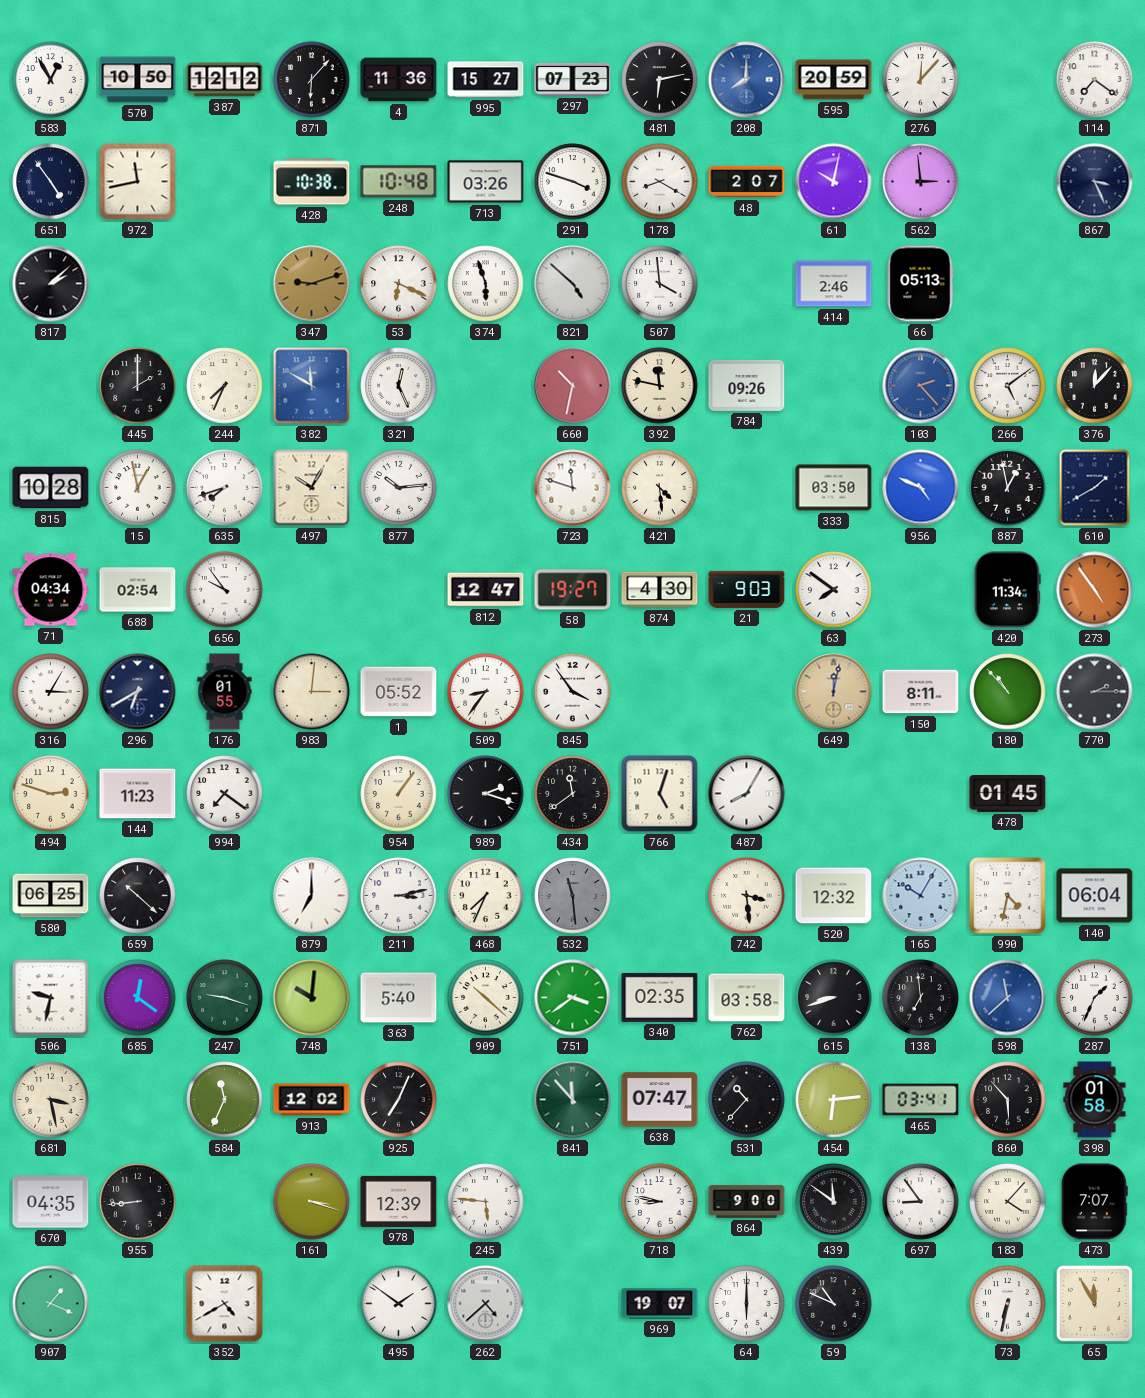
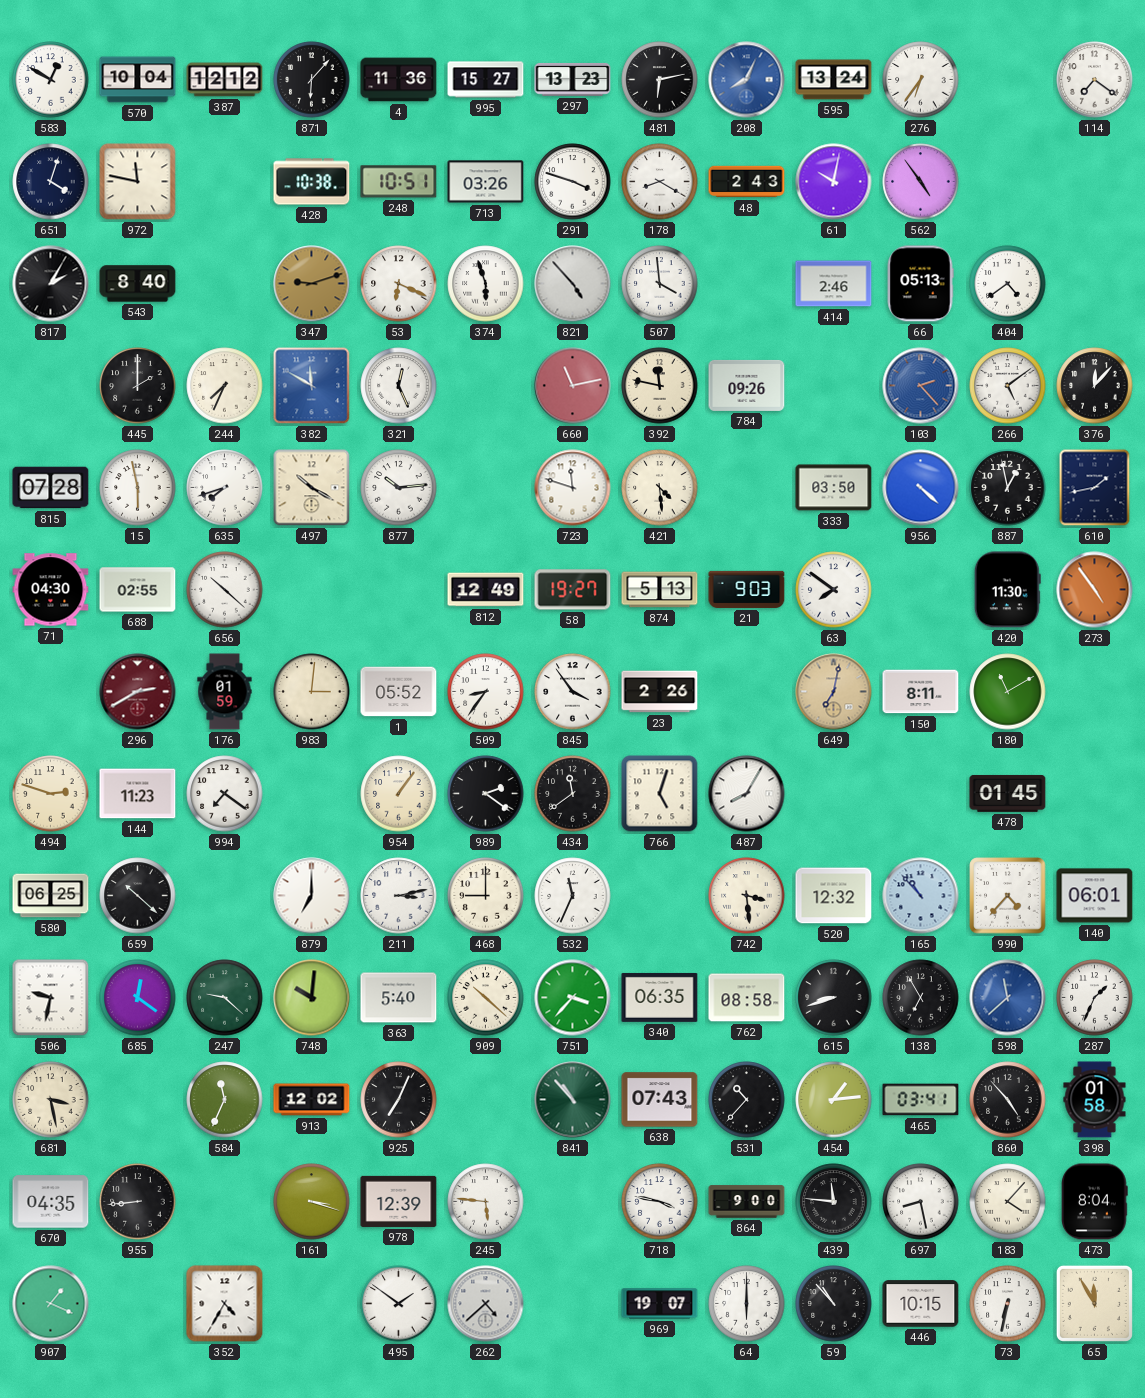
583: 12:55 -> 12:50
570: 10:50 -> 10:04
297: 07:23 -> 13:23
208: 8:00 -> 8:04
595: 20:59 -> 13:24
276: 12:07 -> 6:36
651: 4:54 -> 4:03
972: 11:43 -> 11:47
248: 10:48 -> 10:51
48: 2:07 -> 2:43
562: 2:59 -> 4:54
867: 3:26 -> none
817: 2:08 -> 2:05
543: none -> 8:40
821: 4:52 -> 4:53
404: none -> 4:39
660: 10:32 -> 11:13
815: 10:28 -> 07:28
15: 12:58 -> 5:58
497: 10:05 -> 10:20
956: 4:49 -> 4:22
610: 1:40 -> 1:43
71: 04:34 -> 04:30
688: 02:54 -> 02:55
656: 9:54 -> 10:22
812: 12:47 -> 12:49
874: 4:30 -> 5:13
420: 11:34 -> 11:30
316: 3:05 -> none
296: 6:40 -> 2:40
296 dial: navy -> burgundy
176: 01:55 -> 01:59
23: none -> 2:26
649: 12:02 -> 7:02
180: 10:53 -> 11:10
770: 2:15 -> none
989: 2:18 -> 2:21
468: 7:34 -> 9:00
532: 11:29 -> 11:34
532 dial: grey -> white
165: 10:05 -> 10:53
990: 4:32 -> 4:37
140: 06:04 -> 06:01
247: 9:18 -> 9:22
751: 3:39 -> 3:37
340: 02:35 -> 06:35
762: 03:58 -> 08:58
138: 6:59 -> 6:55
841: 11:53 -> 10:53
638: 07:47 -> 07:43
454: 6:14 -> 1:14
860: 5:53 -> 4:53
718: 8:47 -> 3:47
439: 11:51 -> 11:46
697: 8:54 -> 8:28
473: 7:07 -> 8:04
352: 4:40 -> 4:35
59: 10:49 -> 10:53
446: none -> 10:15
